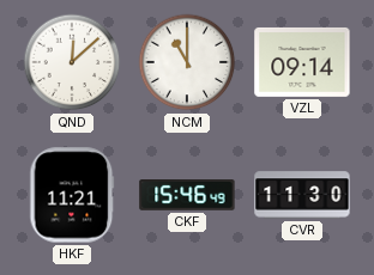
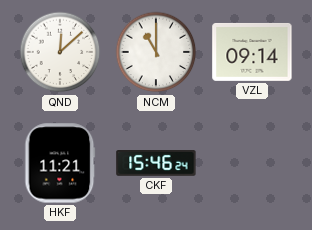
CKF: 15:46:49 -> 15:46:24
CVR: 11:30 -> none
